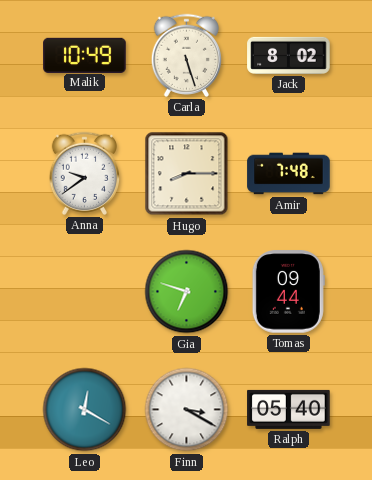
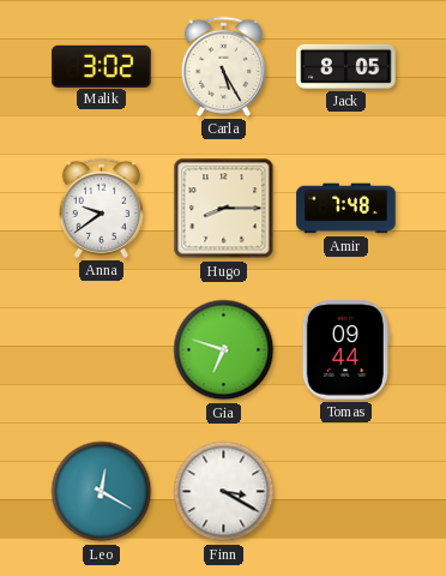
Malik: 10:49 -> 3:02
Carla: 5:27 -> 5:25
Jack: 8:02 -> 8:05
Ralph: 05:40 -> none
